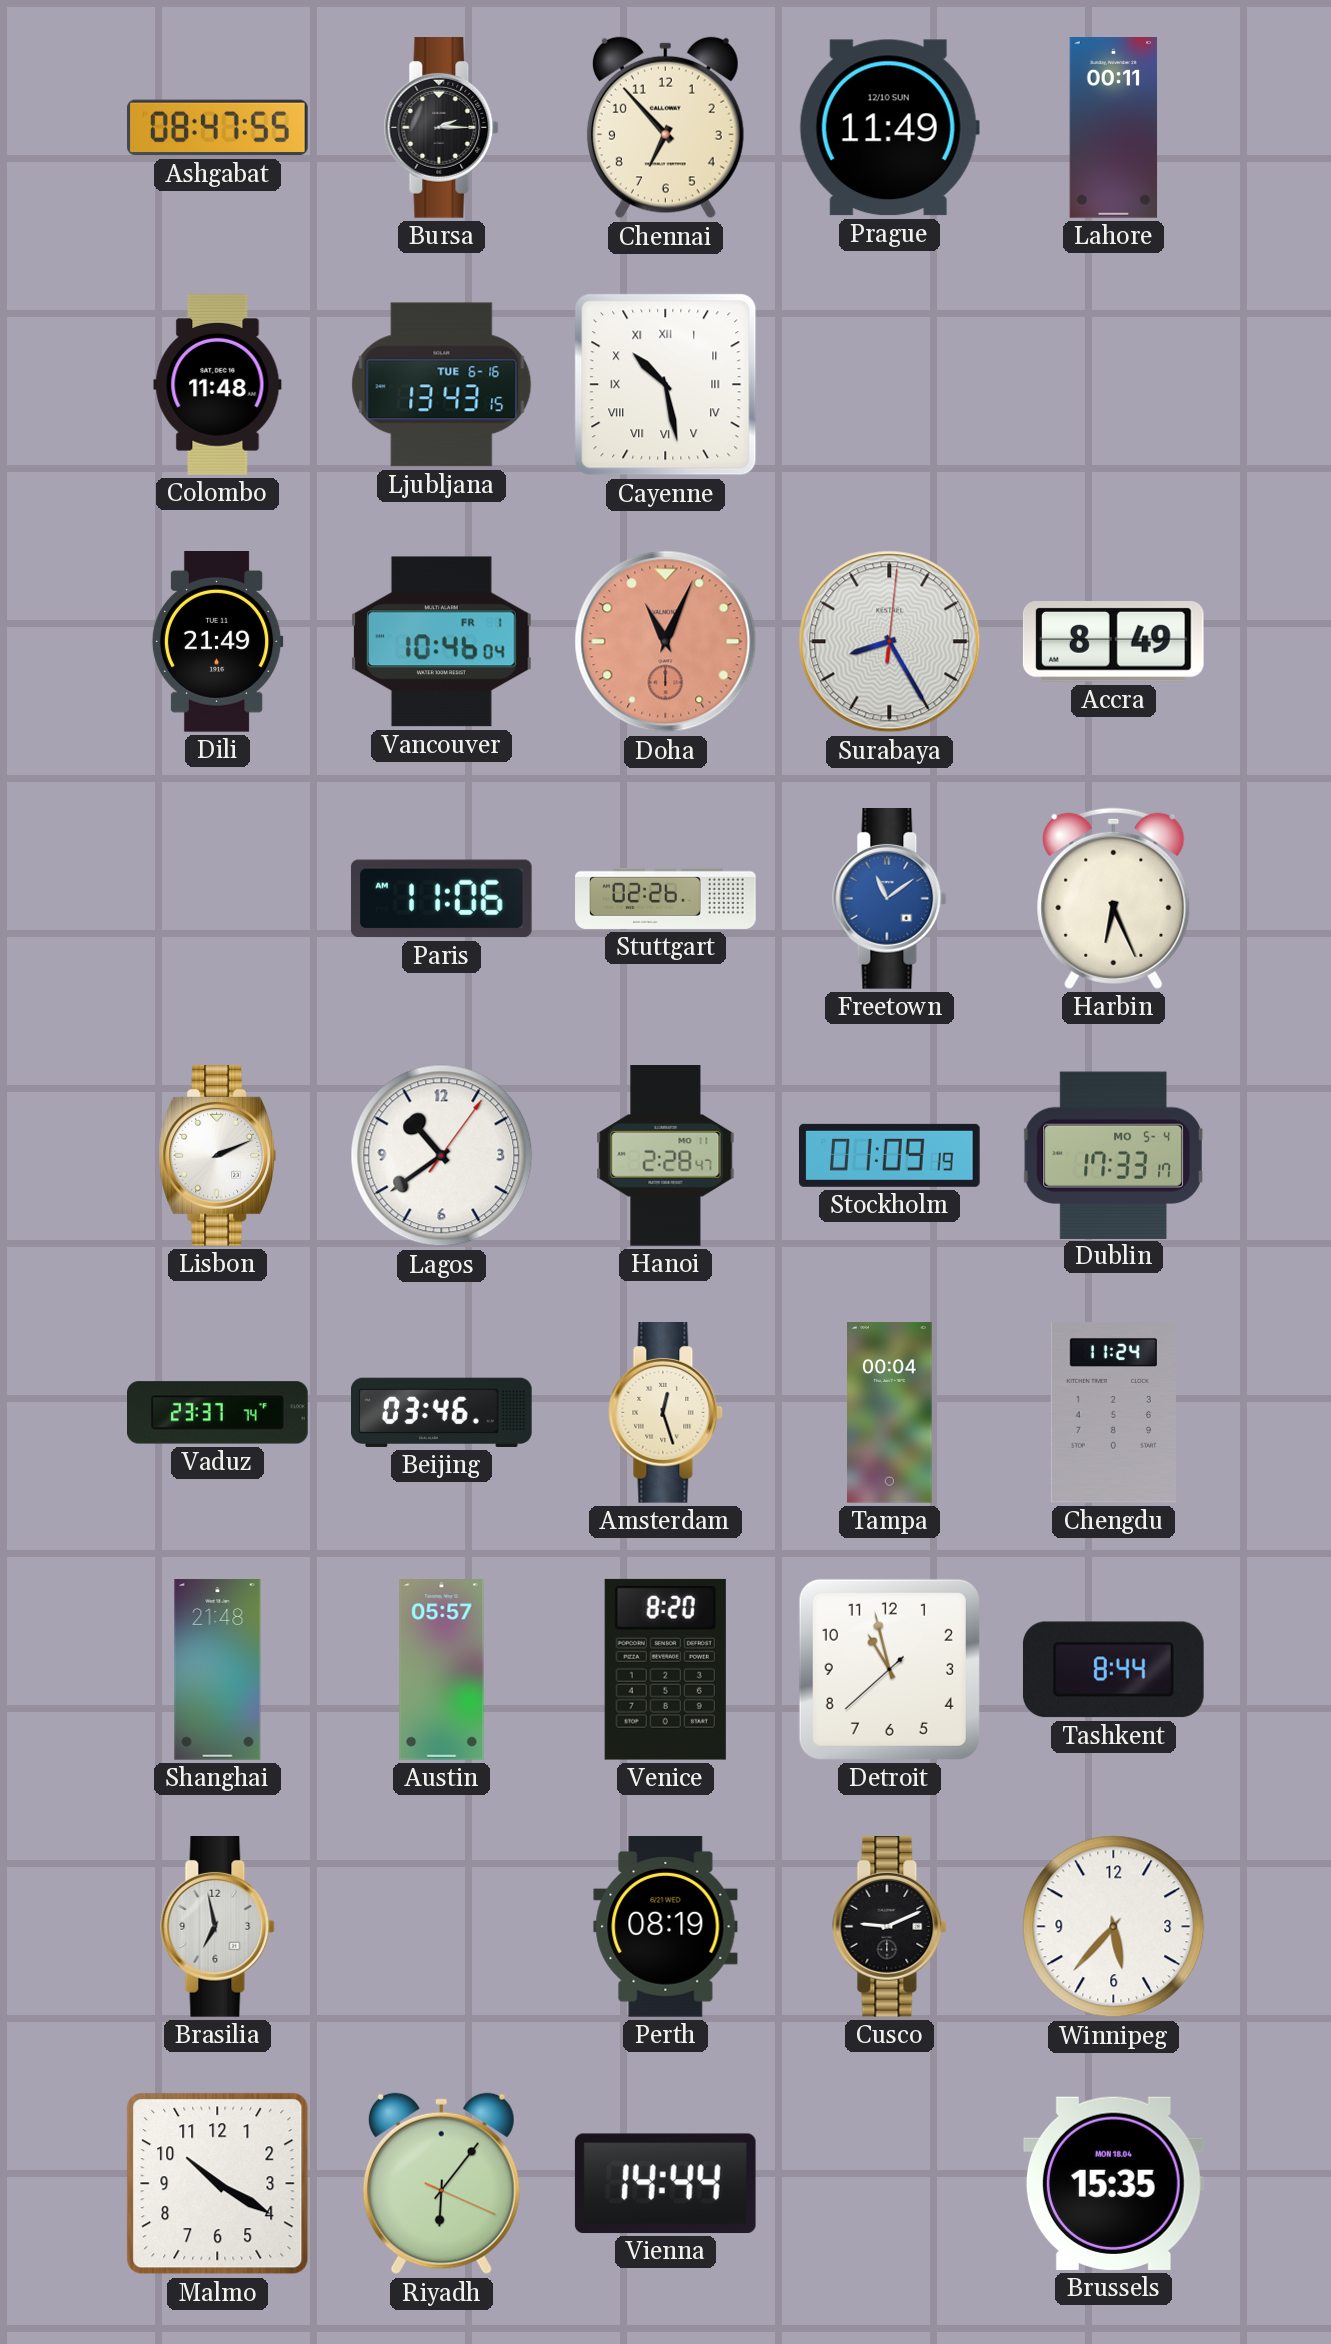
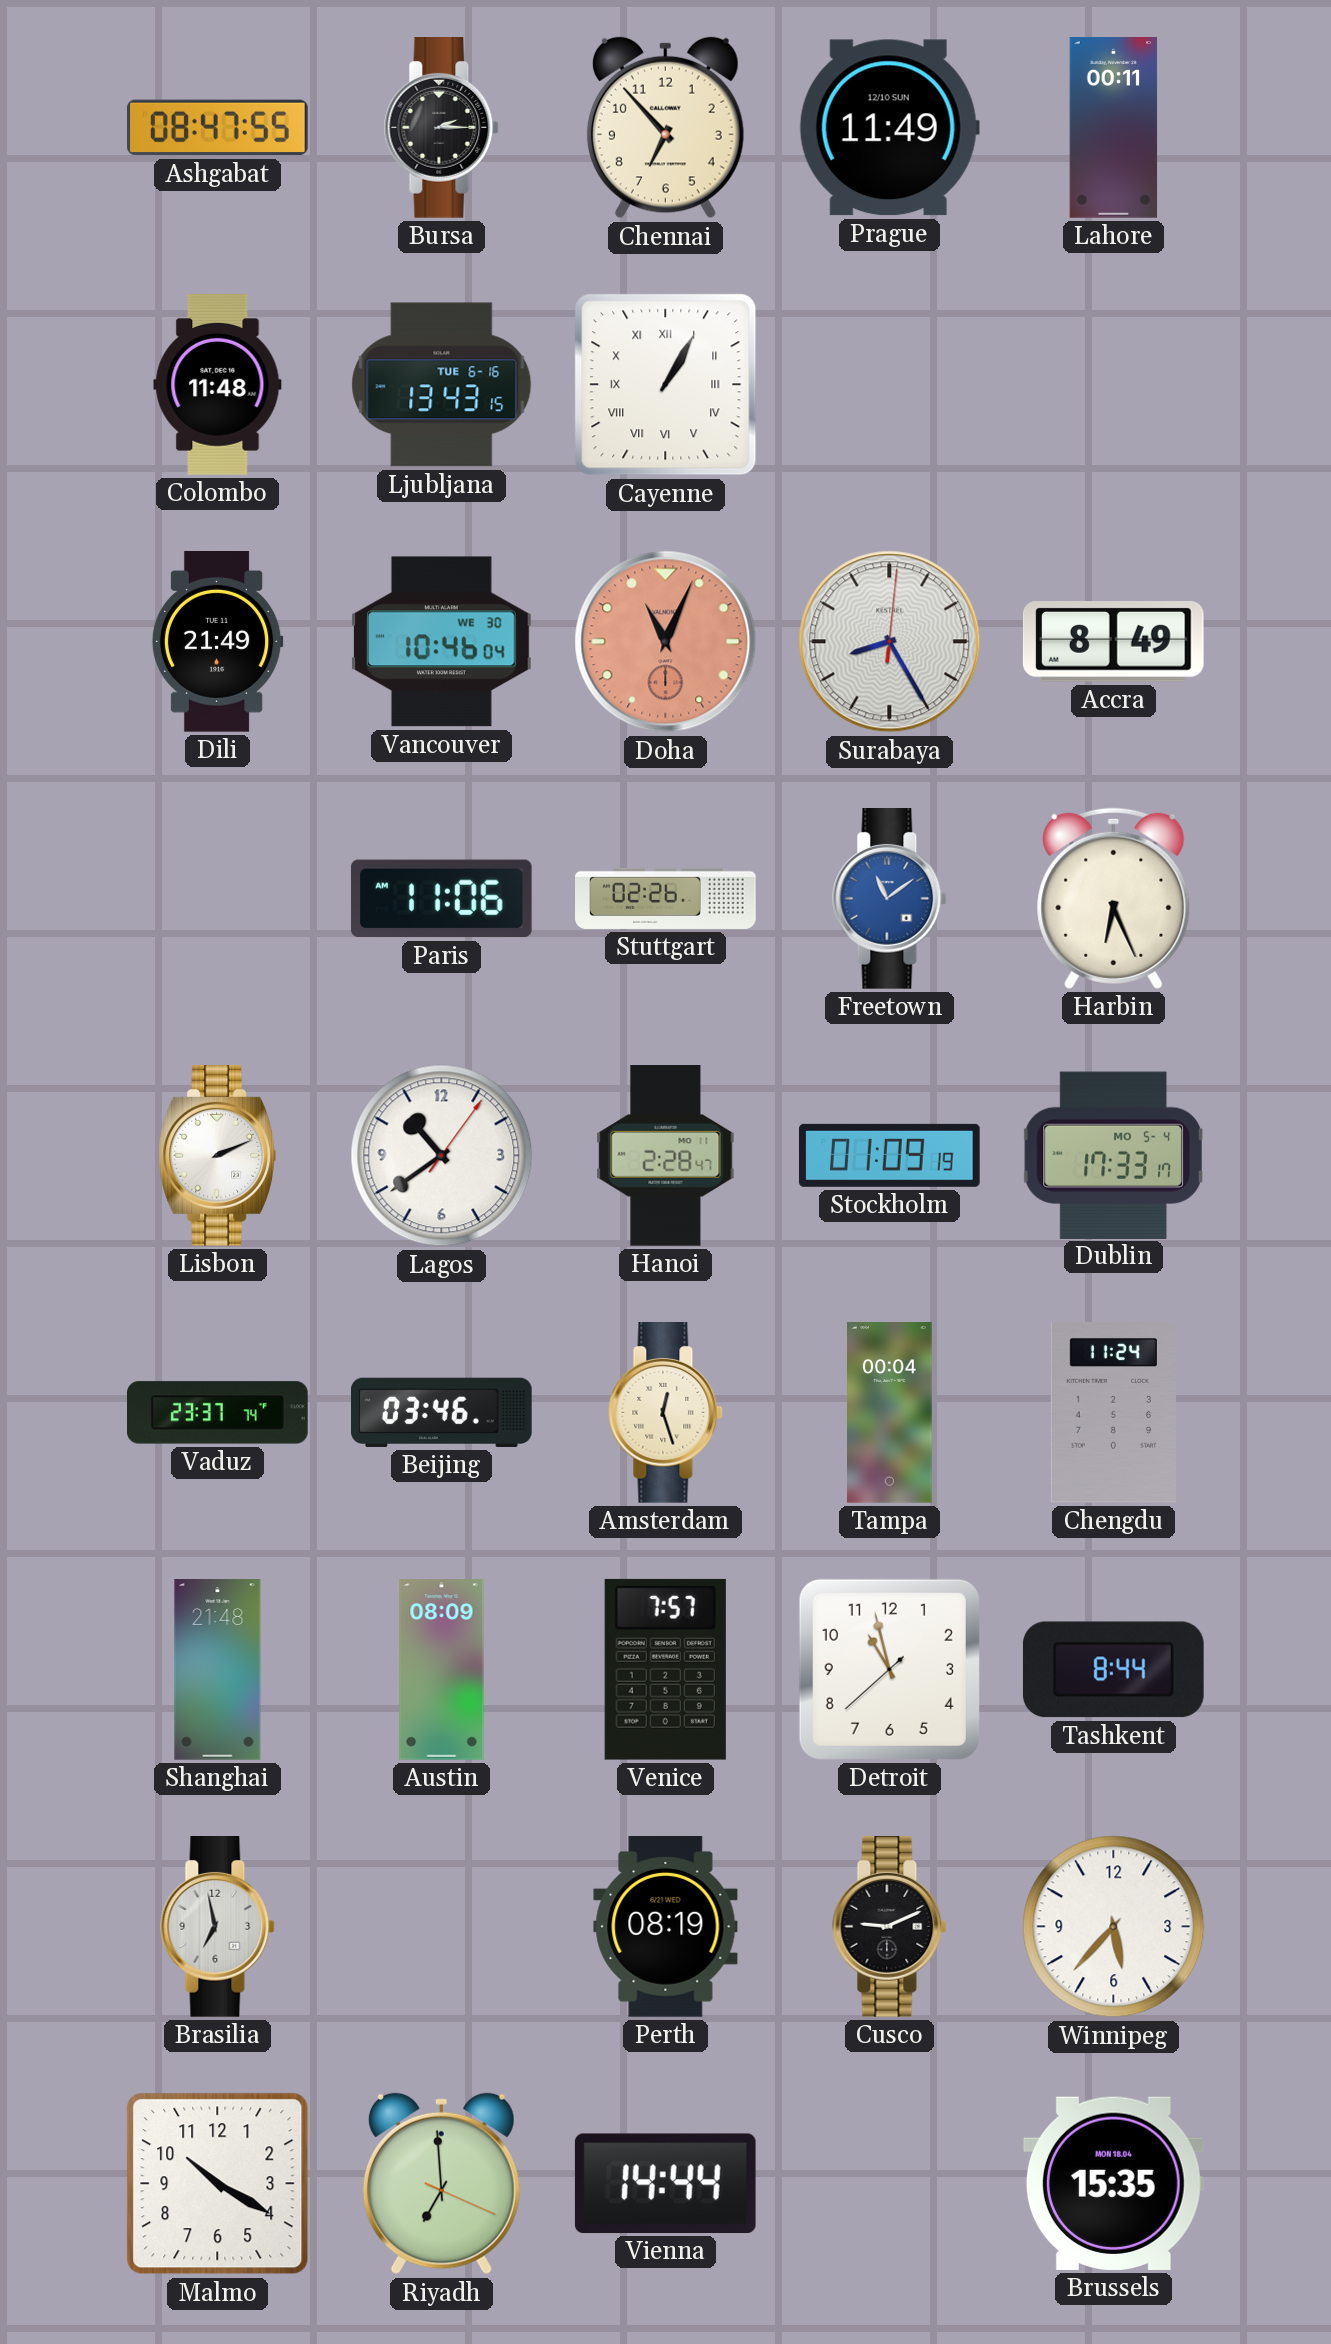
Cayenne: 10:28 -> 1:05
Vancouver date: FR 1 -> WE 30
Austin: 05:57 -> 08:09
Venice: 8:20 -> 7:57
Riyadh: 6:06 -> 6:59
